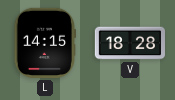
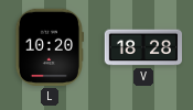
L: 14:15 -> 10:20
